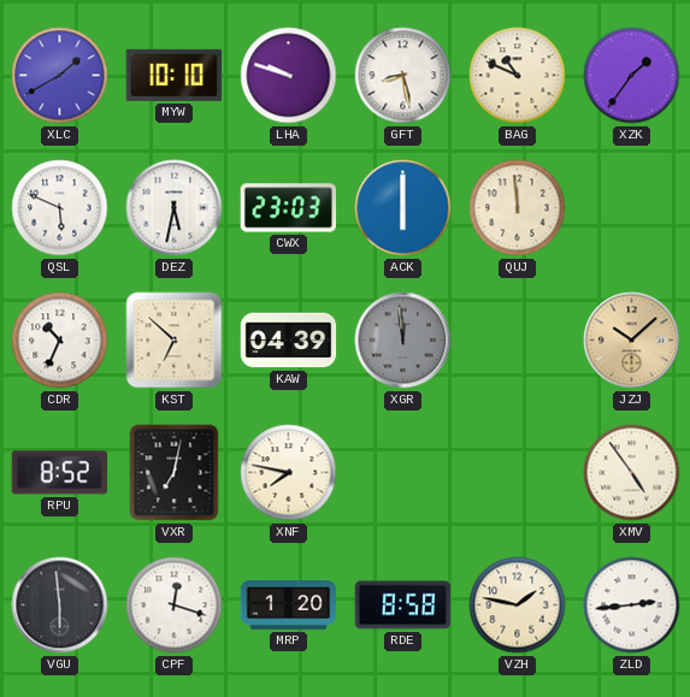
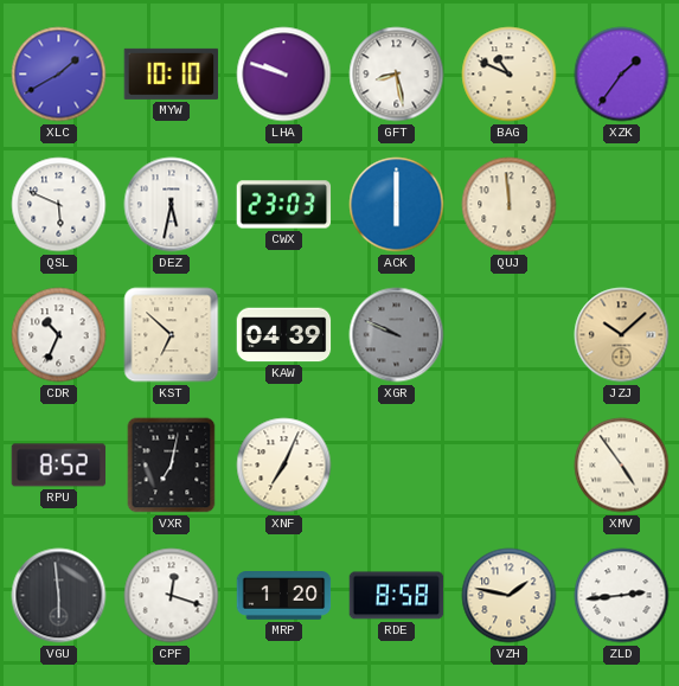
XGR: 11:59 -> 9:49
XNF: 7:47 -> 7:04
